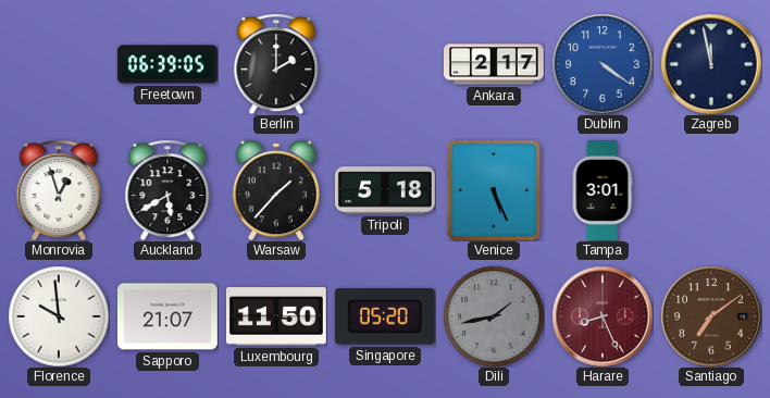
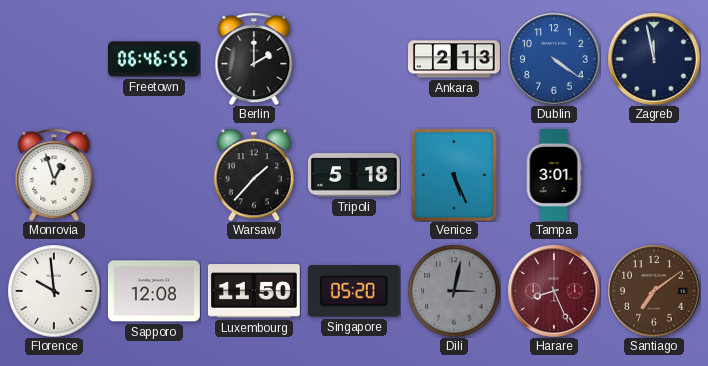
Freetown: 06:39 -> 06:46
Ankara: 2:17 -> 2:13
Auckland: 5:40 -> none
Sapporo: 21:07 -> 12:08
Dili: 1:43 -> 3:02
